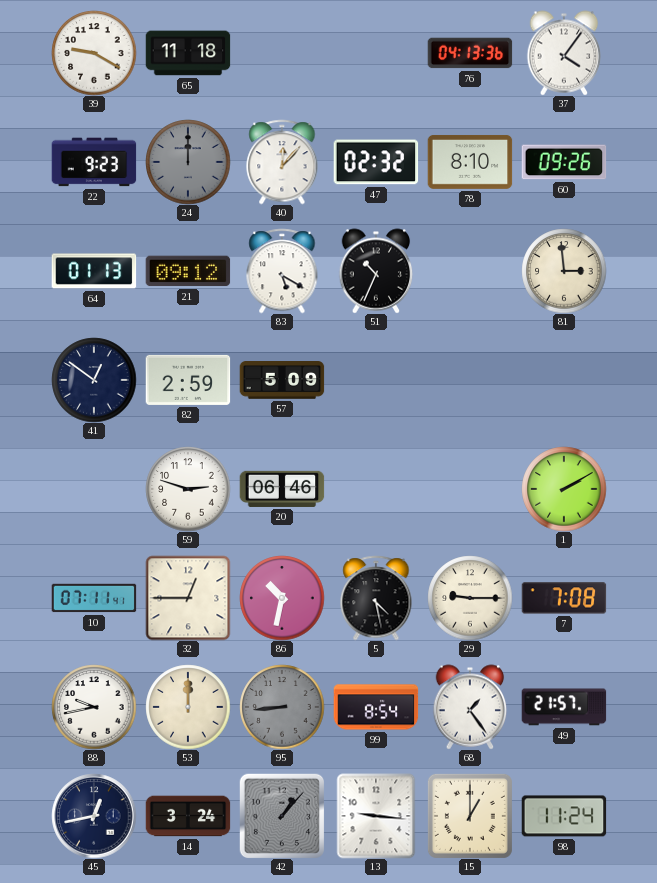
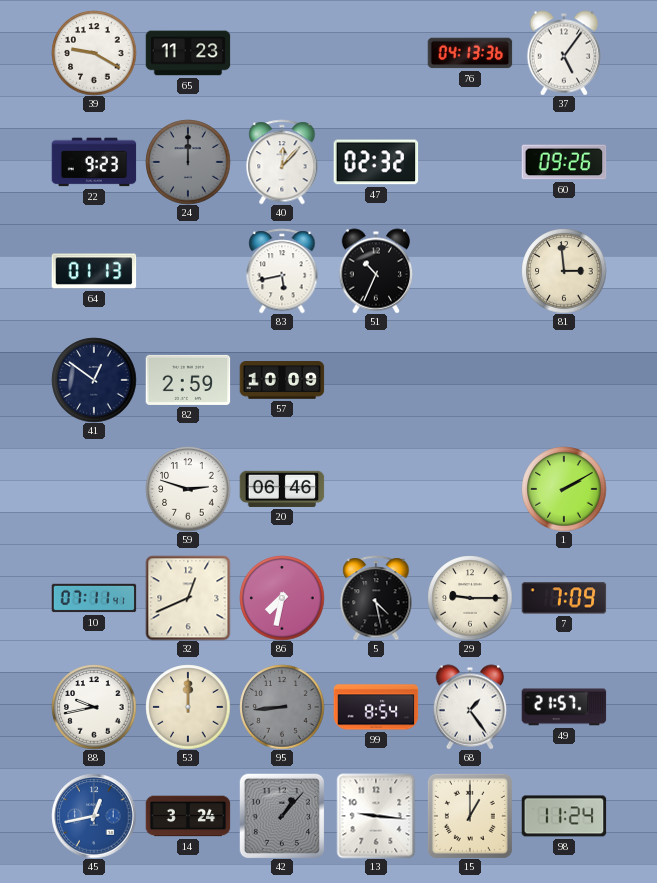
65: 11:18 -> 11:23
37: 4:06 -> 5:06
78: 8:10 -> none
21: 09:12 -> none
83: 5:20 -> 5:43
57: 5:09 -> 10:09
32: 12:45 -> 12:41
86: 10:32 -> 7:32
7: 7:08 -> 7:09
45 dial: navy -> blue
